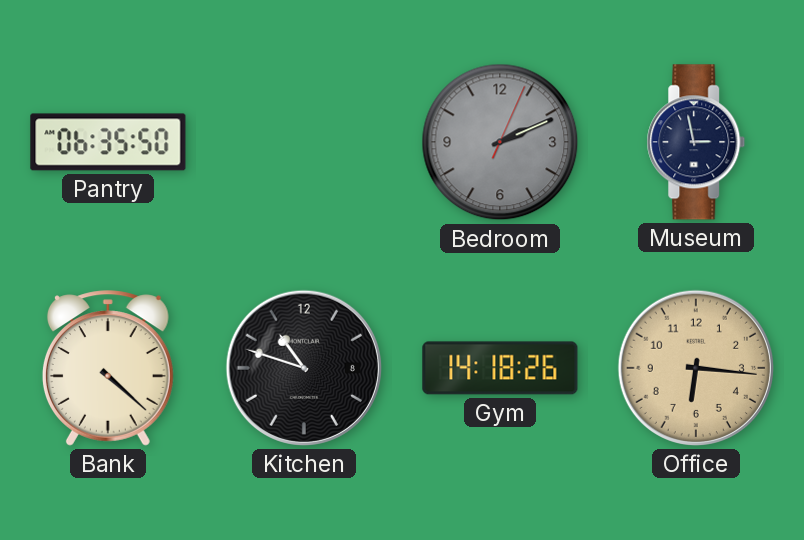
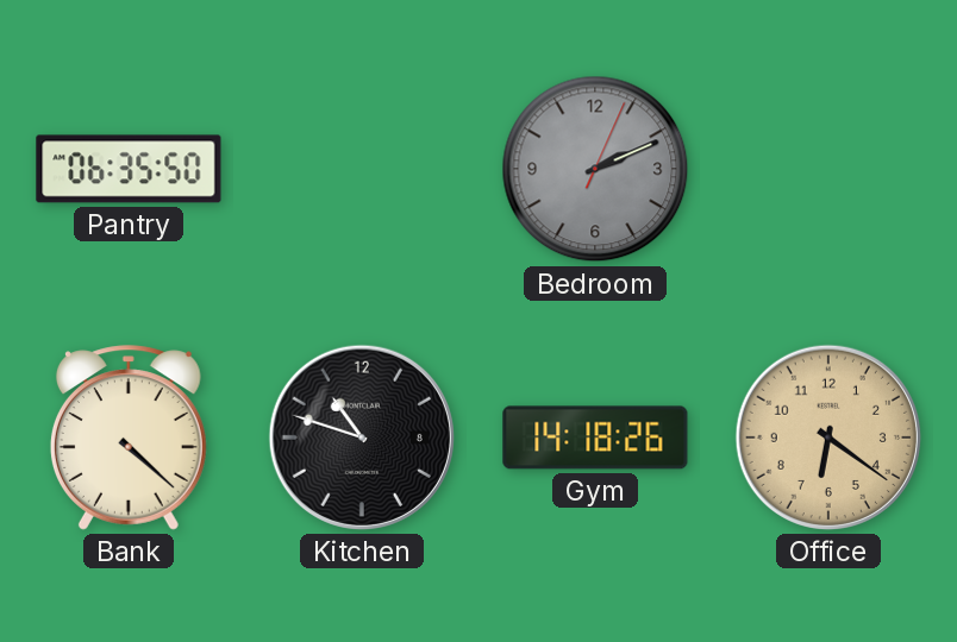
Museum: 2:58 -> none
Office: 6:16 -> 6:21
